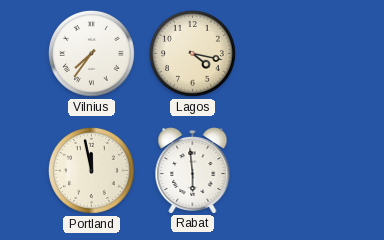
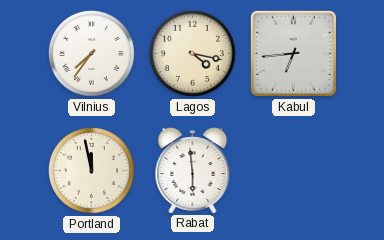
Kabul: none -> 6:44
